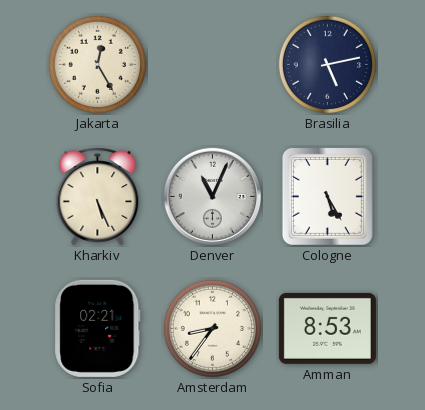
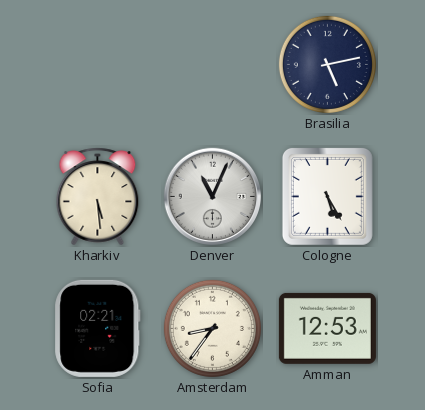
Jakarta: 12:25 -> none
Kharkiv: 5:26 -> 5:29
Amman: 8:53 -> 12:53
